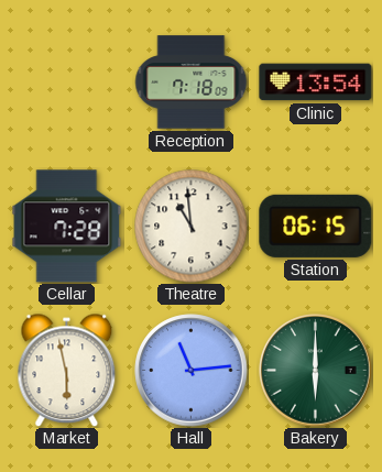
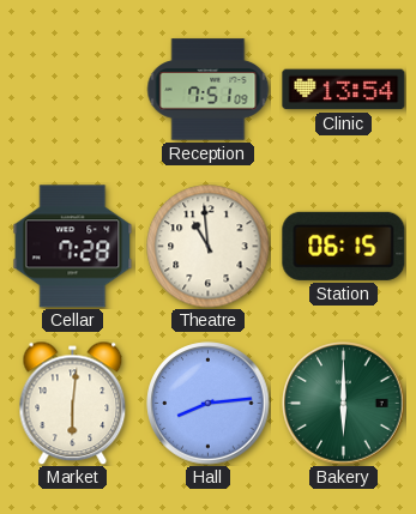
Reception: 7:18 -> 7:51
Market: 5:58 -> 6:01
Hall: 11:14 -> 8:14
